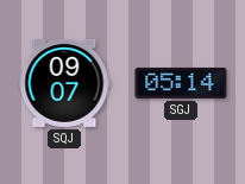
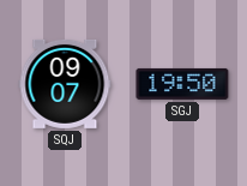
SGJ: 05:14 -> 19:50
